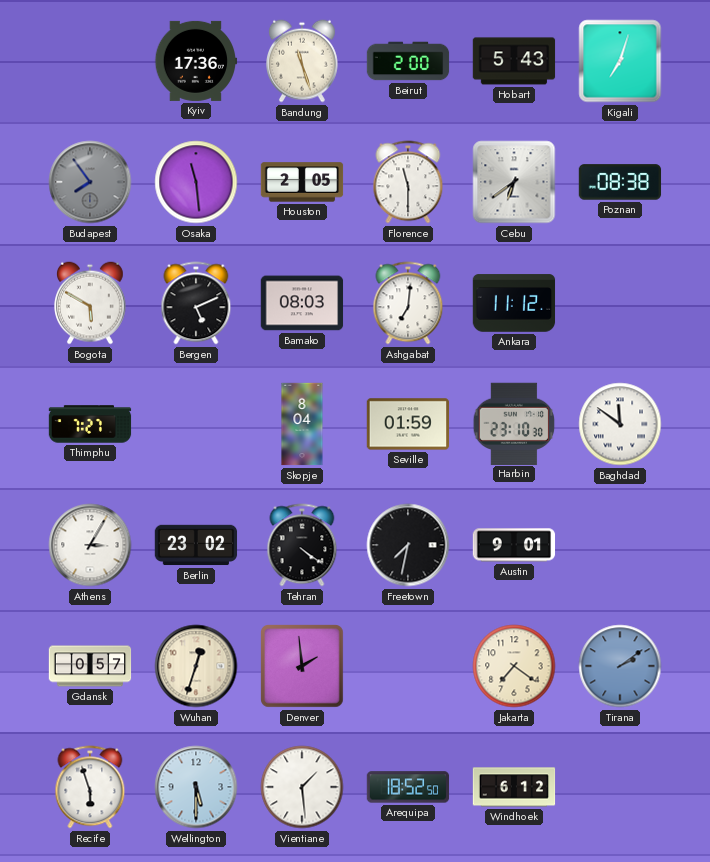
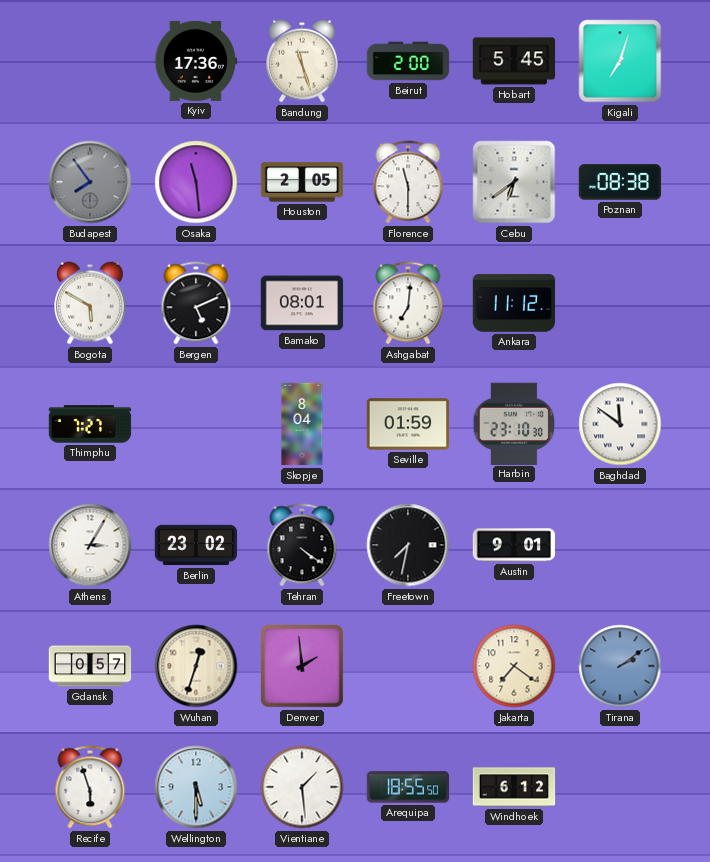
Hobart: 5:43 -> 5:45
Bamako: 08:03 -> 08:01
Arequipa: 18:52 -> 18:55
